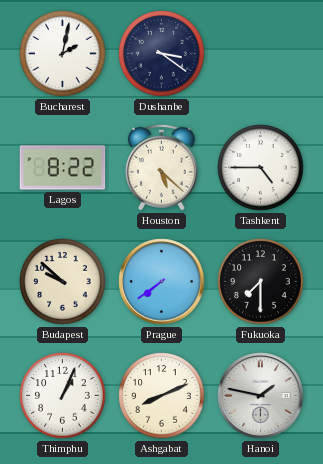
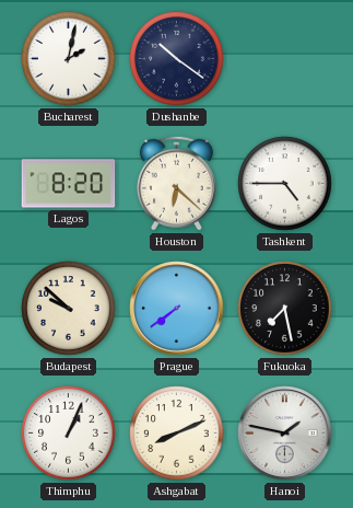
Dushanbe: 3:21 -> 10:21
Lagos: 8:22 -> 8:20
Houston: 5:22 -> 6:22
Fukuoka: 7:30 -> 7:28
